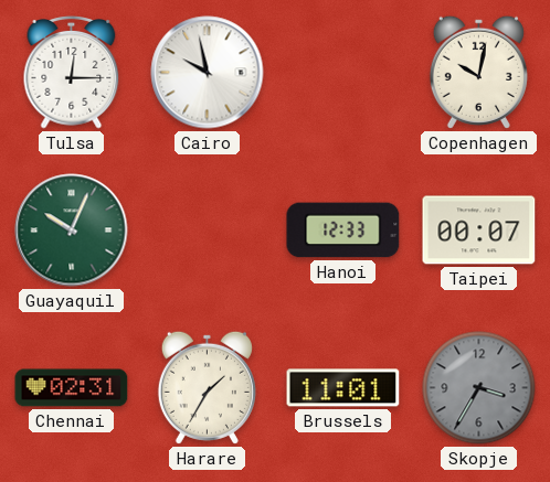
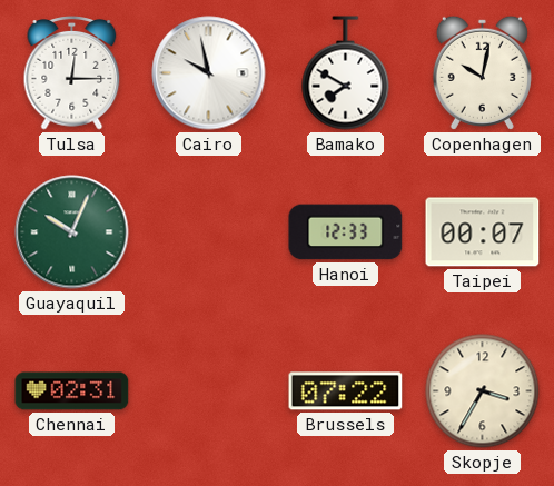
Bamako: none -> 7:50
Harare: 1:35 -> none
Brussels: 11:01 -> 07:22
Skopje dial: grey -> cream
